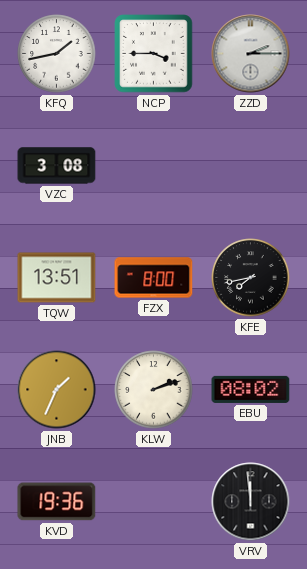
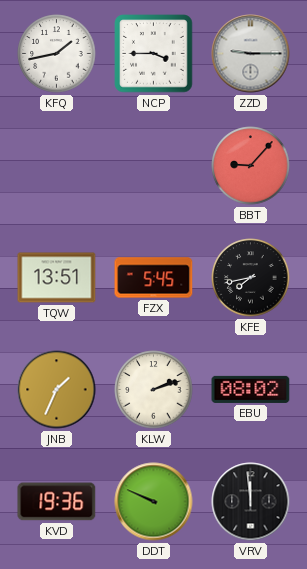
ZZD: 2:15 -> 9:15
VZC: 3:08 -> none
BBT: none -> 9:07
FZX: 8:00 -> 5:45
DDT: none -> 9:49
